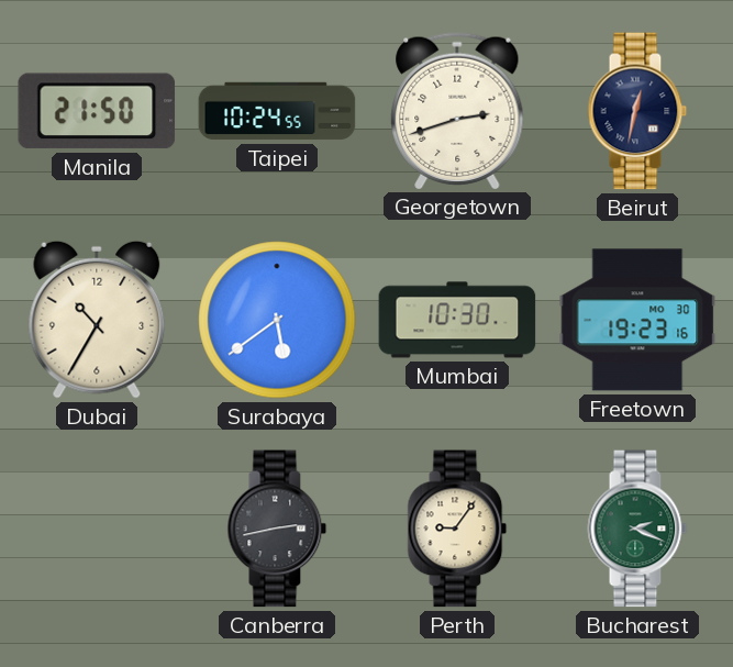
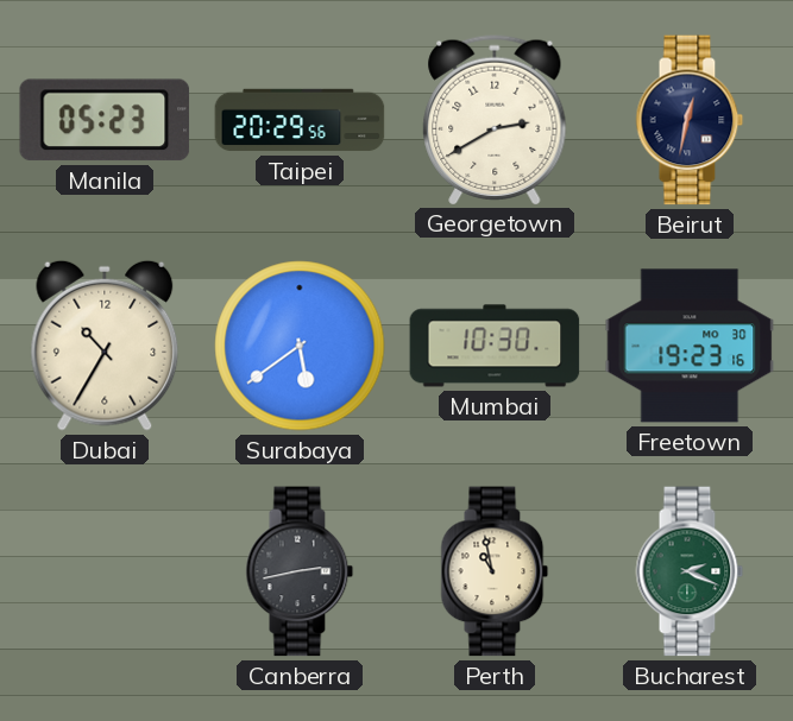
Manila: 21:50 -> 05:23
Taipei: 10:24 -> 20:29
Georgetown: 2:42 -> 2:40
Perth: 9:06 -> 10:58
